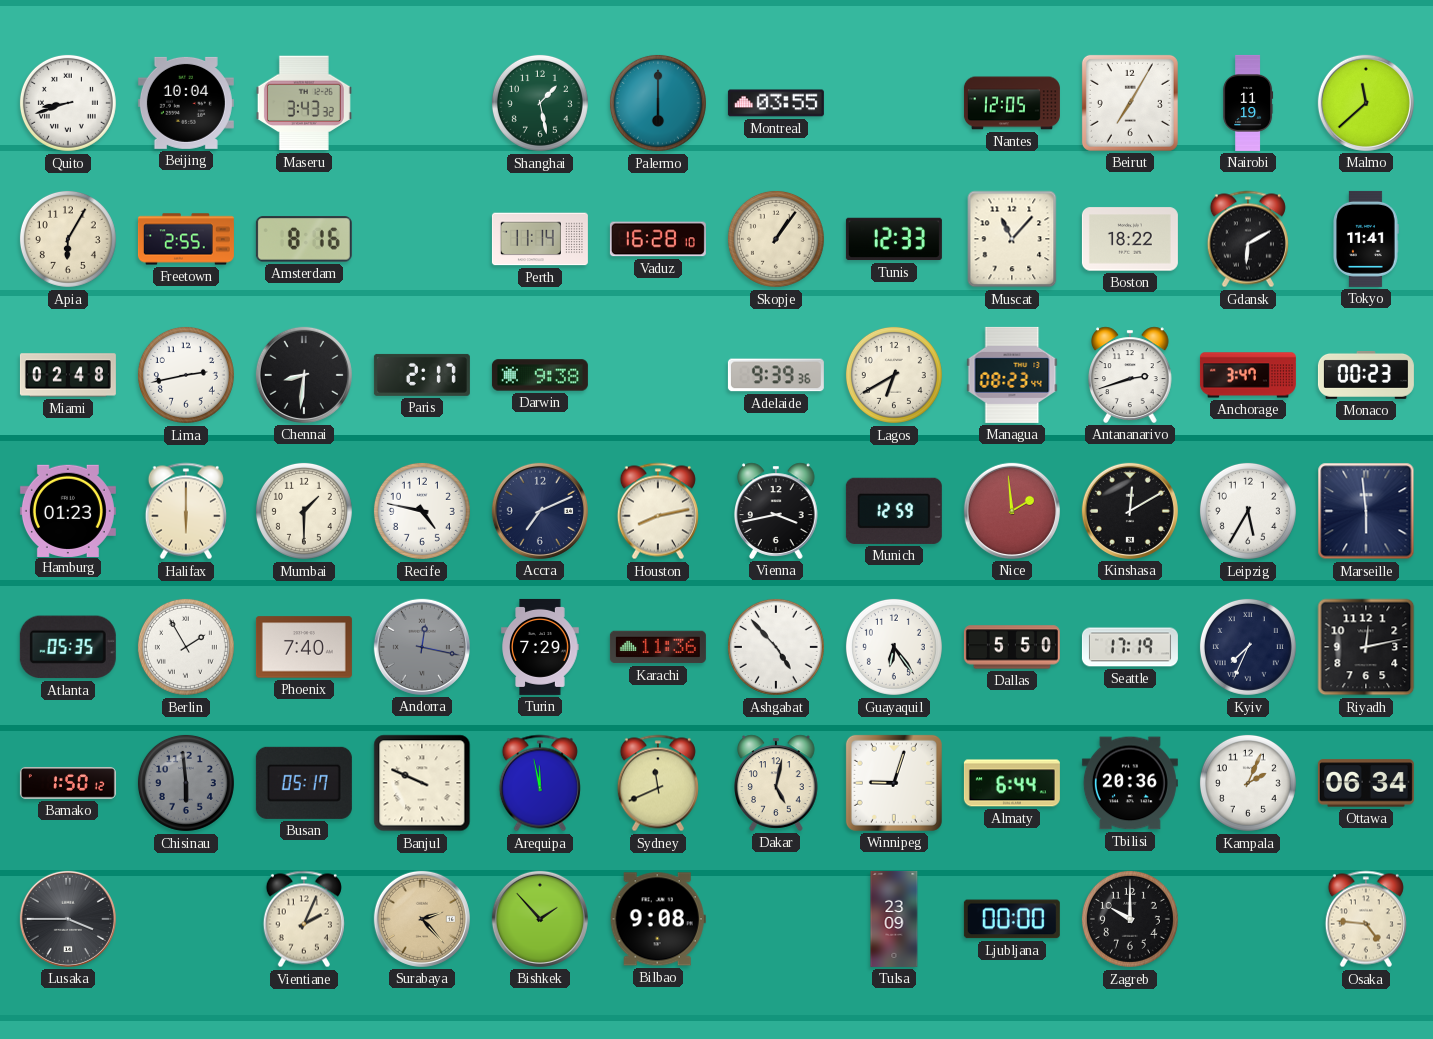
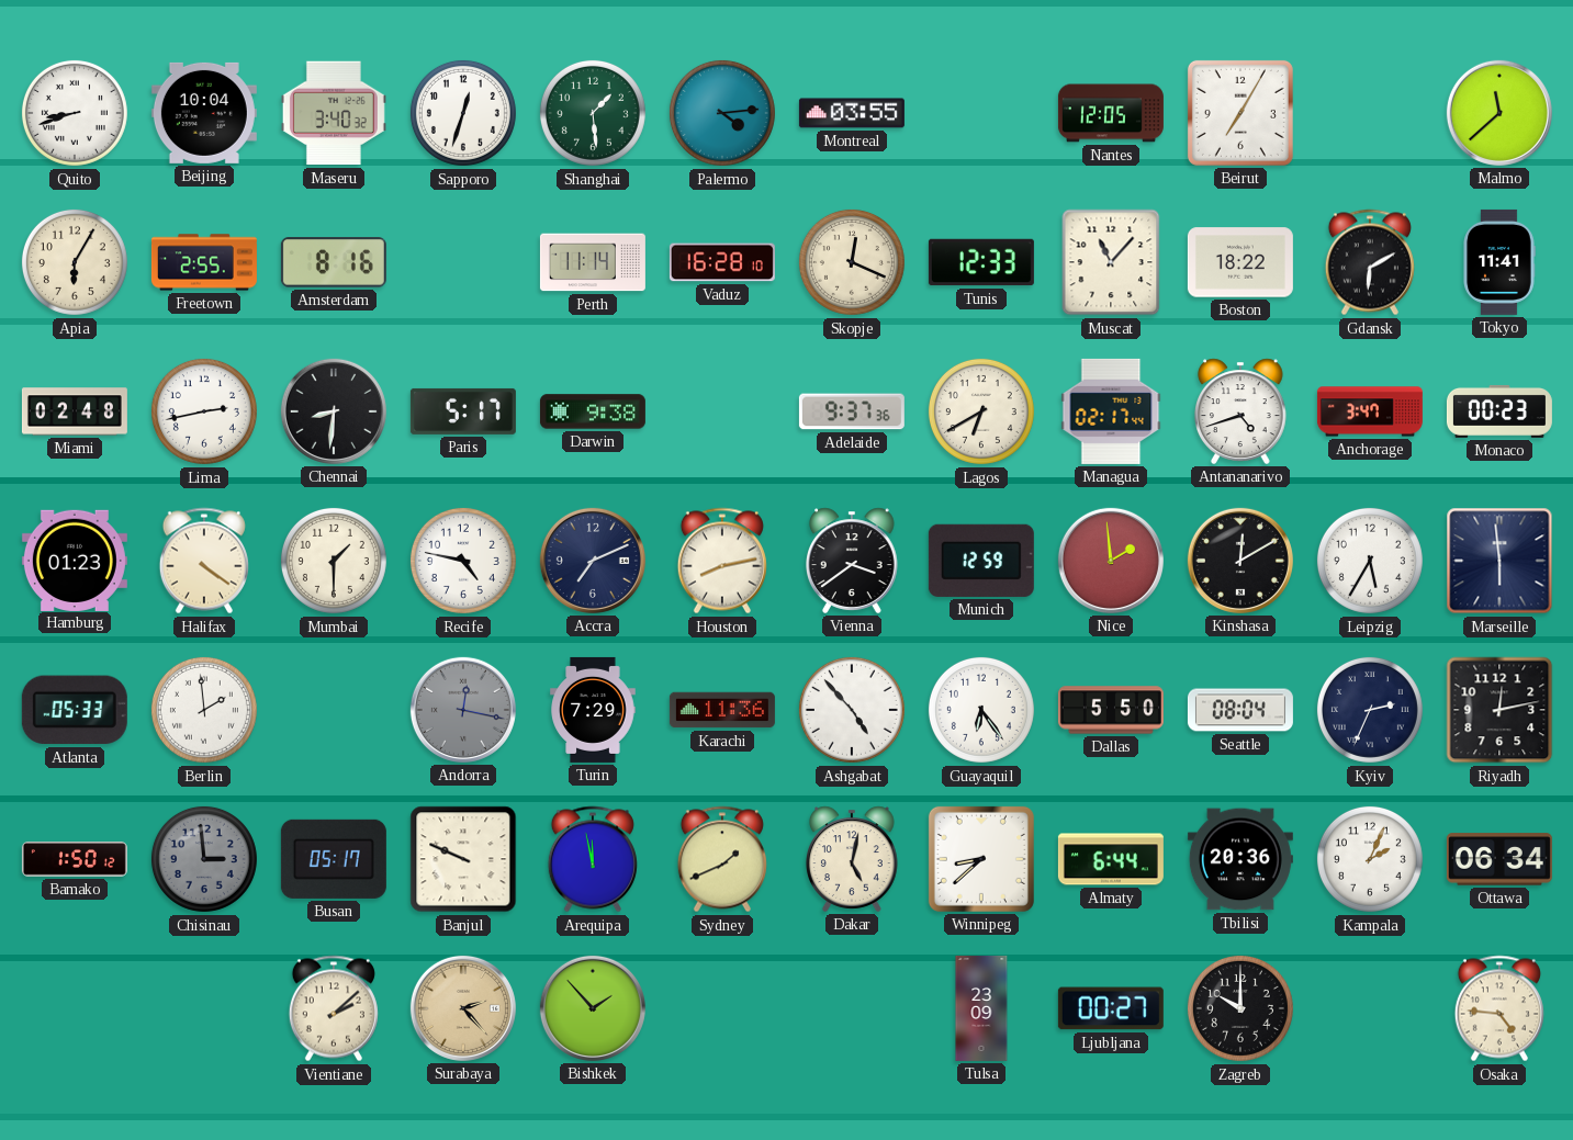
Maseru: 3:43 -> 3:40
Sapporo: none -> 12:33
Shanghai: 1:28 -> 1:29
Palermo: 6:00 -> 4:14
Nairobi: 11:19 -> none
Skopje: 1:06 -> 12:19
Paris: 2:17 -> 5:17
Adelaide: 9:39 -> 9:37
Managua: 08:23 -> 02:17
Antananarivo: 2:42 -> 4:42
Halifax: 6:00 -> 4:21
Vienna: 3:43 -> 3:39
Atlanta: 05:35 -> 05:33
Berlin: 1:55 -> 1:59
Phoenix: 7:40 -> none
Seattle: 17:19 -> 08:04
Kyiv: 7:34 -> 2:34
Chisinau: 5:59 -> 2:59
Sydney: 11:41 -> 1:41
Winnipeg: 9:03 -> 8:38
Lusaka: 3:45 -> none
Vientiane: 2:04 -> 2:08
Bilbao: 9:08 -> none
Ljubljana: 00:00 -> 00:27
